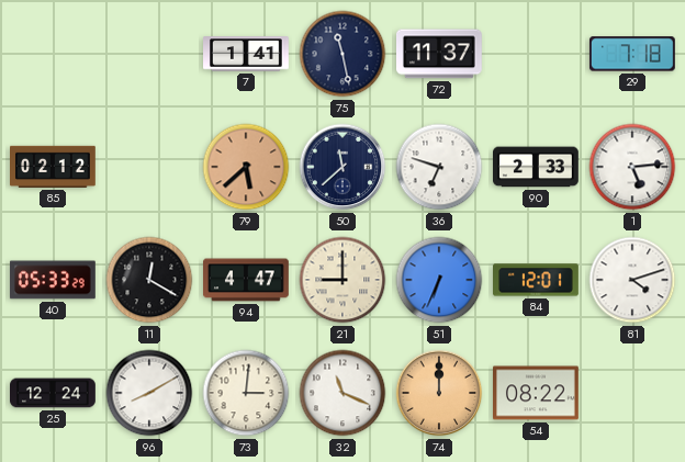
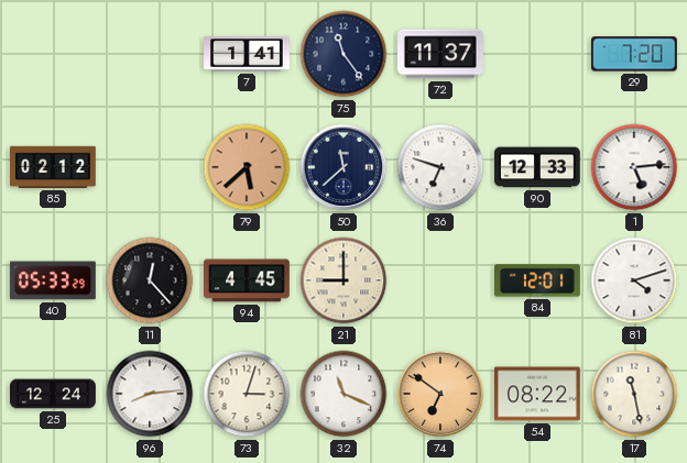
75: 11:28 -> 11:24
29: 7:18 -> 7:20
90: 2:33 -> 12:33
11: 12:20 -> 12:23
94: 4:47 -> 4:45
51: 6:34 -> none
96: 8:10 -> 8:14
73: 3:01 -> 3:03
74: 12:00 -> 6:51
17: none -> 11:28
